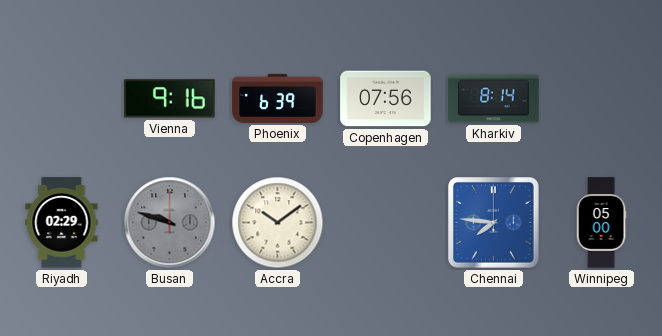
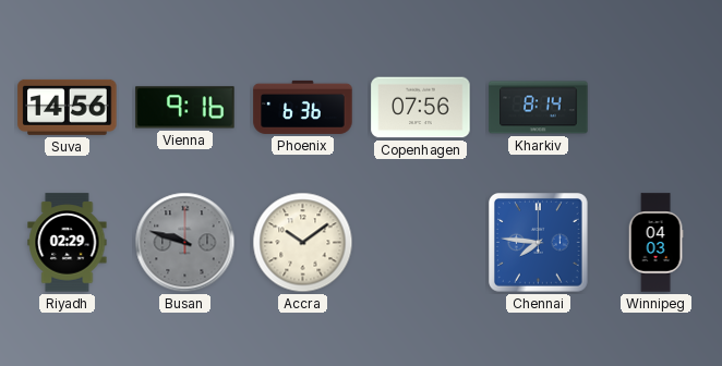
Suva: none -> 14:56
Phoenix: 6:39 -> 6:36
Winnipeg: 05:00 -> 04:03
